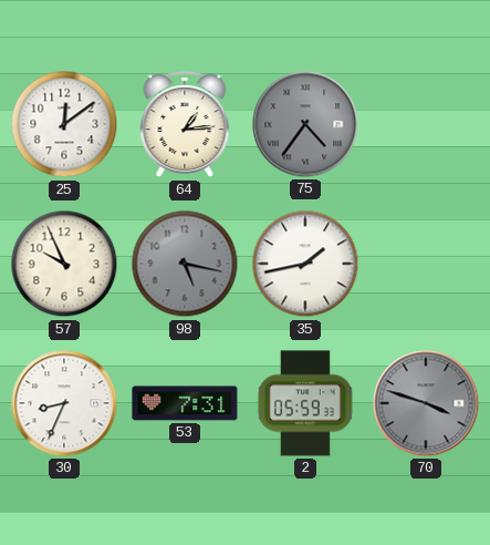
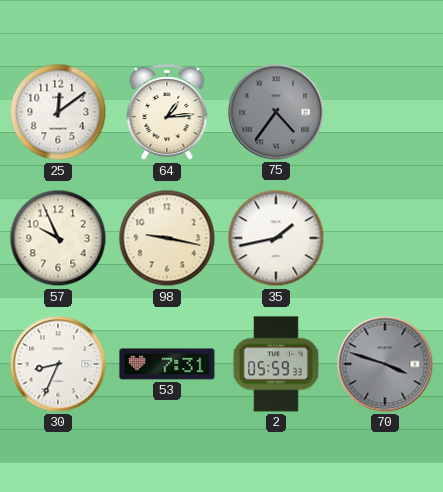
98: 5:17 -> 9:17
98 dial: grey -> cream
